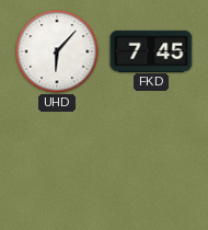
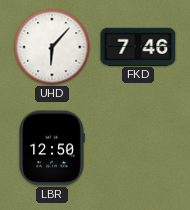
FKD: 7:45 -> 7:46
LBR: none -> 12:50
